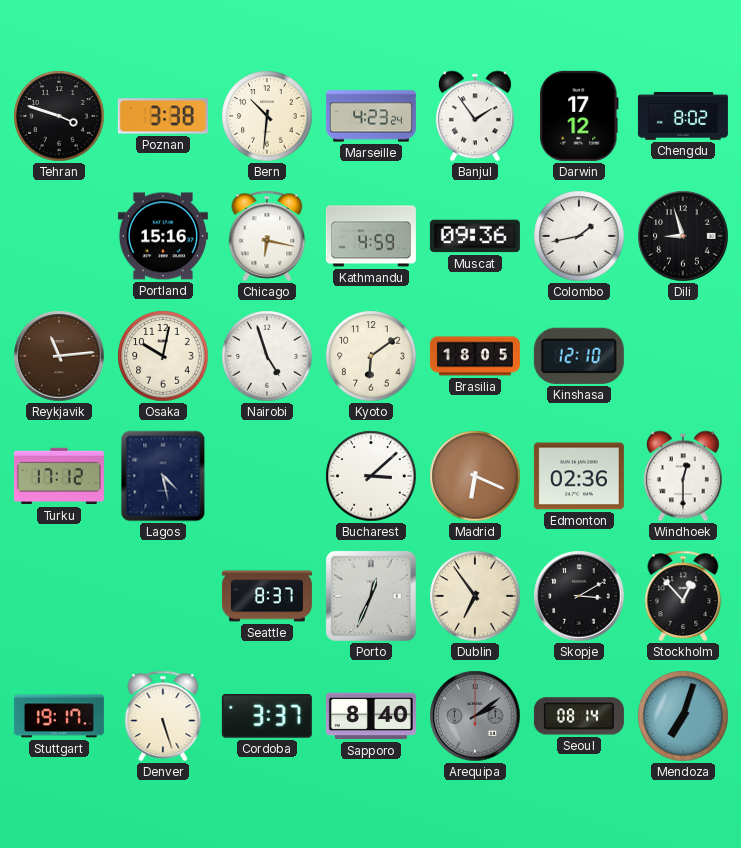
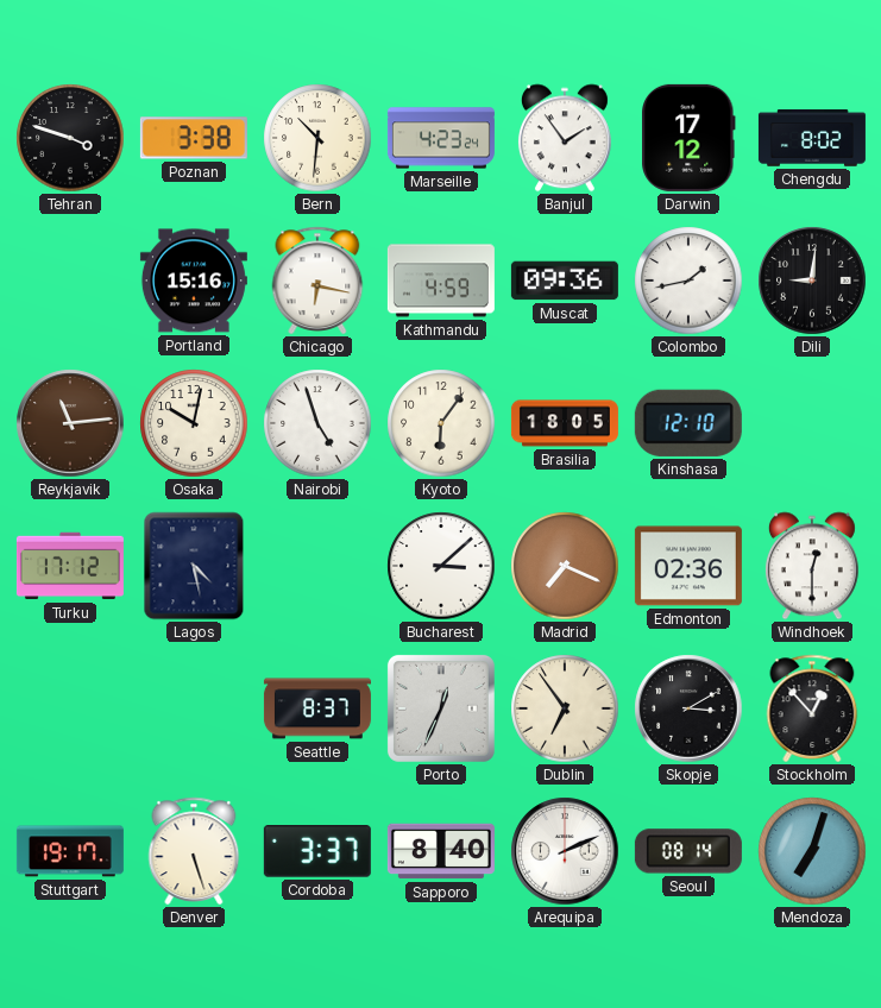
Dili: 8:57 -> 9:01
Kyoto: 6:09 -> 6:06
Madrid: 6:19 -> 7:19
Arequipa: 2:09 -> 2:11
Arequipa dial: grey -> white
